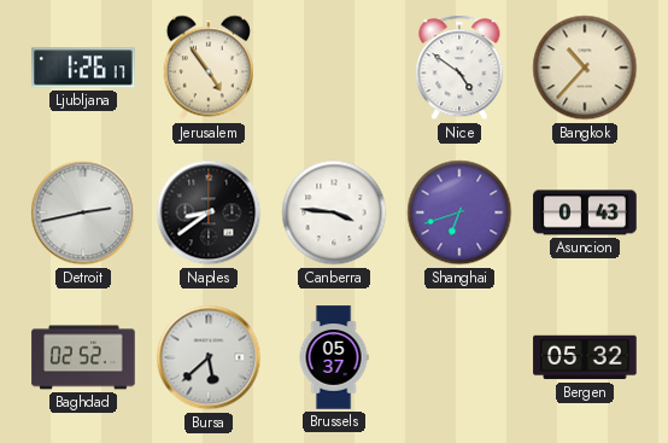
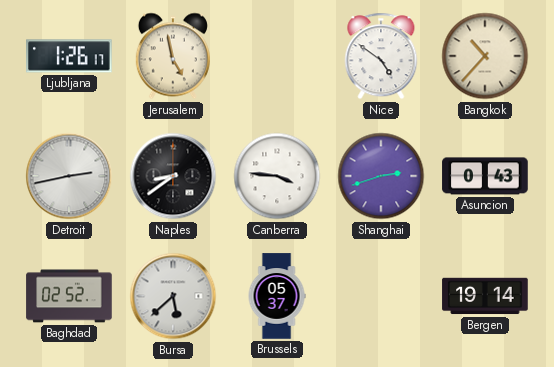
Jerusalem: 4:54 -> 4:58
Shanghai: 6:42 -> 2:42
Bergen: 05:32 -> 19:14
